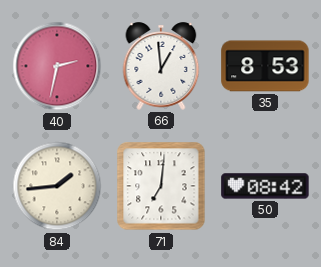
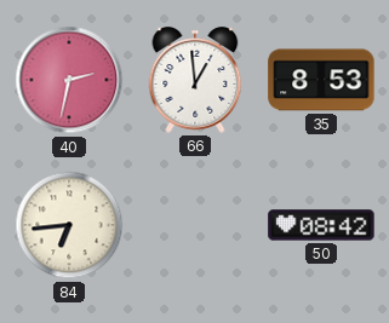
84: 1:44 -> 6:44
71: 7:01 -> none
